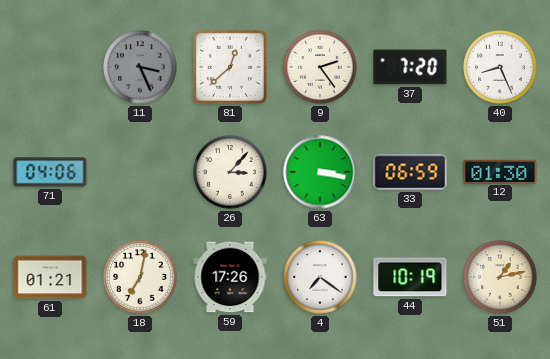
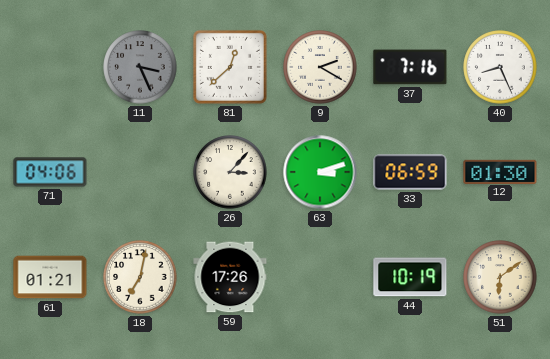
9: 2:24 -> 2:20
37: 7:20 -> 7:16
63: 3:17 -> 3:12
4: 7:21 -> none
51: 1:13 -> 6:09
